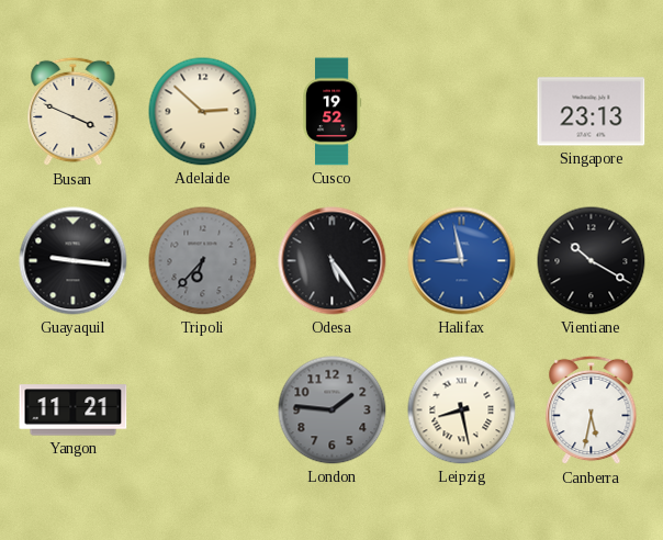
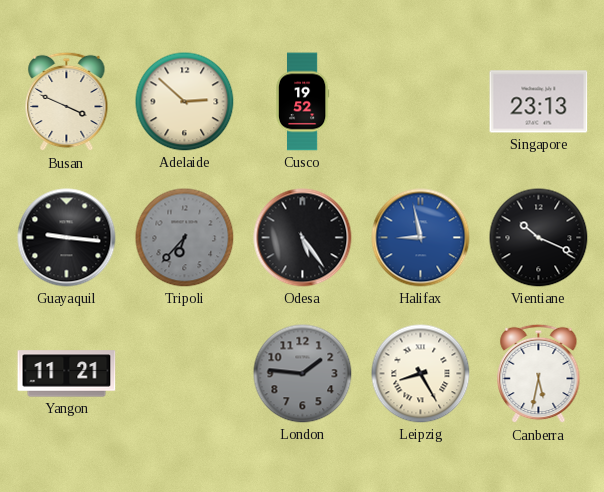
Vientiane: 10:20 -> 10:19
Leipzig: 8:28 -> 8:25
